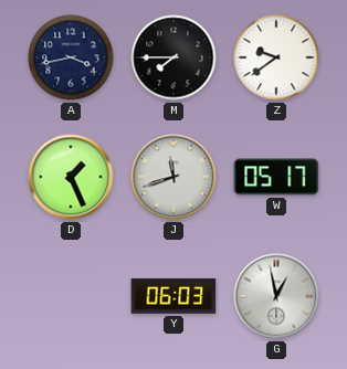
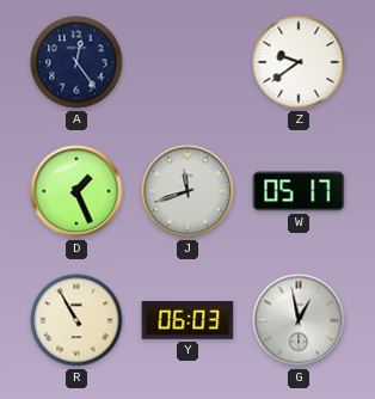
A: 3:43 -> 12:24
M: 7:45 -> none
R: none -> 10:55
